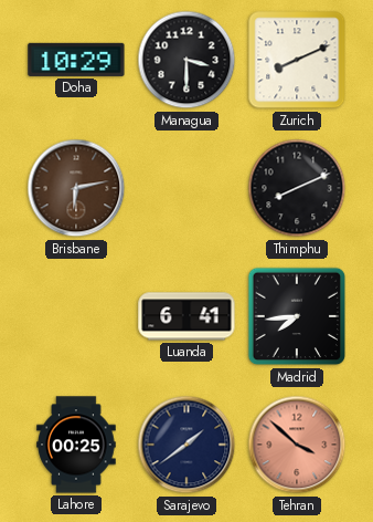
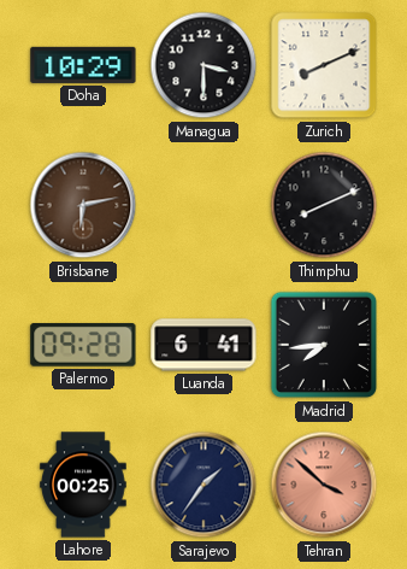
Palermo: none -> 09:28
Sarajevo: 1:39 -> 1:36
